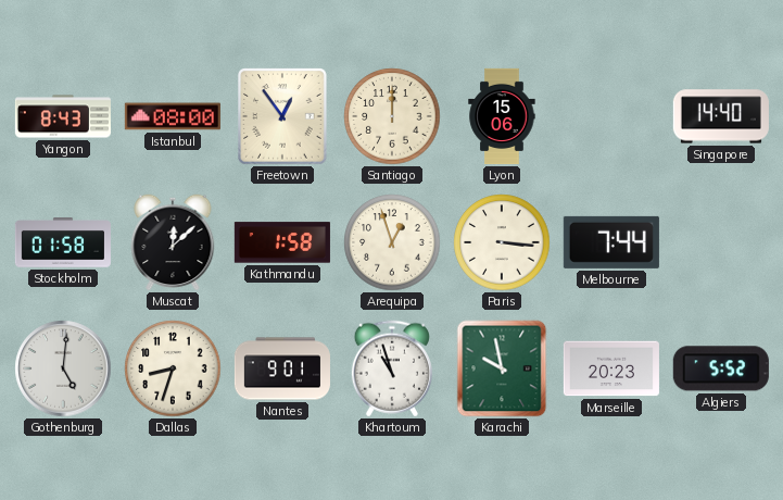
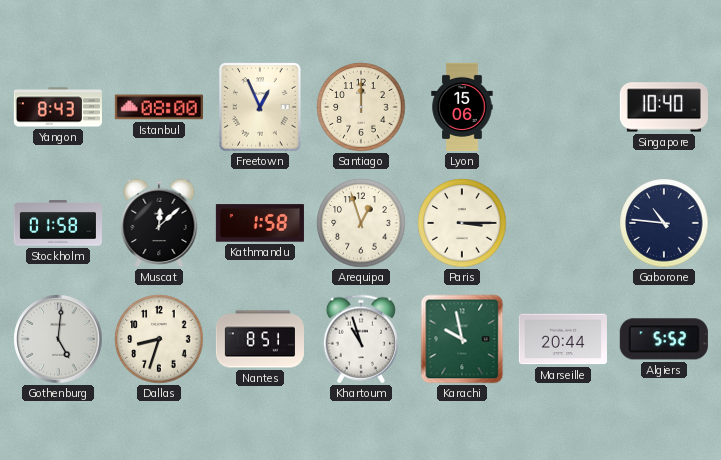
Freetown: 12:54 -> 12:56
Singapore: 14:40 -> 10:40
Paris: 3:16 -> 3:15
Melbourne: 7:44 -> none
Gaborone: none -> 10:46
Nantes: 9:01 -> 8:51
Marseille: 20:23 -> 20:44
